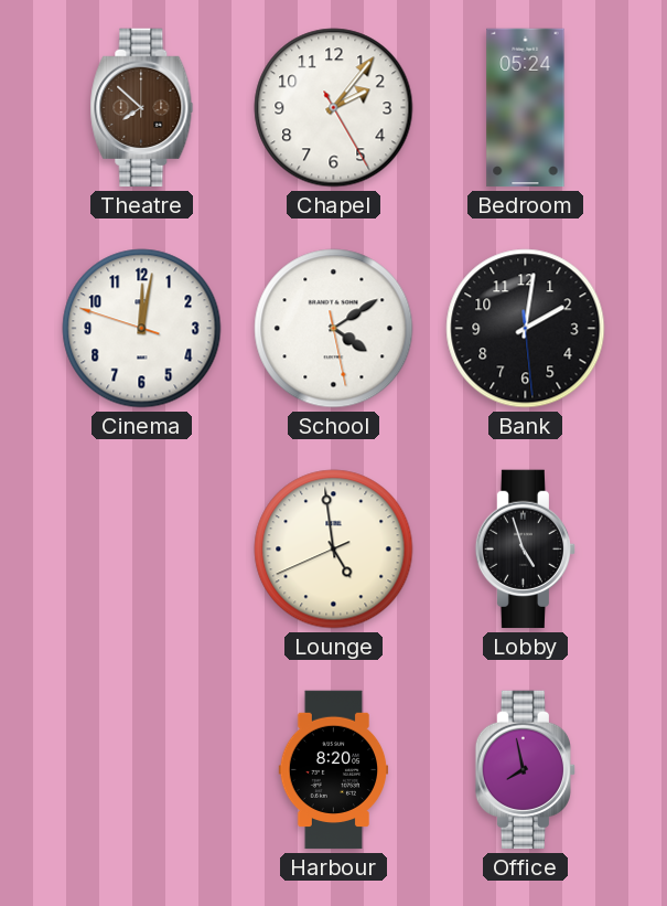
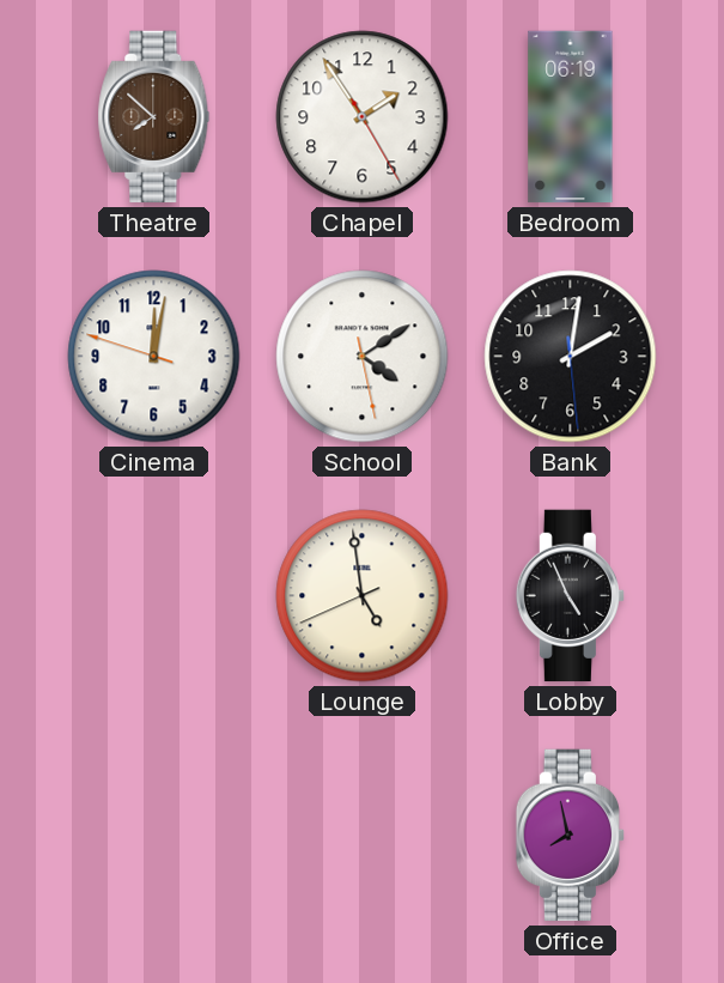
Chapel: 2:06 -> 1:54
Bedroom: 05:24 -> 06:19
Lobby: 4:57 -> 4:56
Harbour: 8:20 -> none
